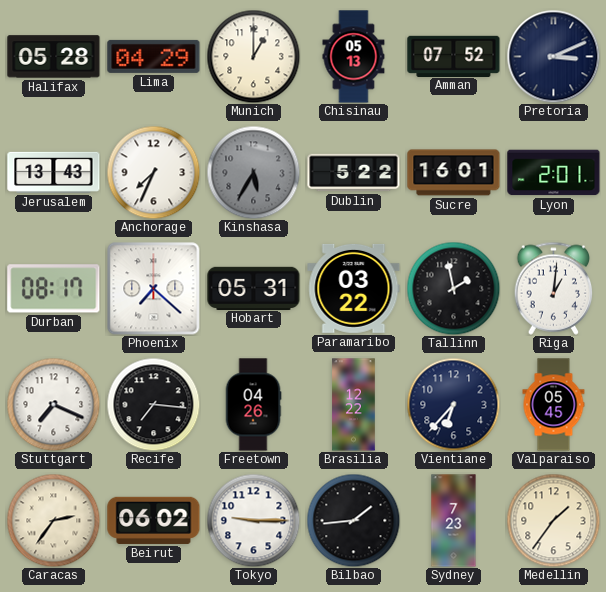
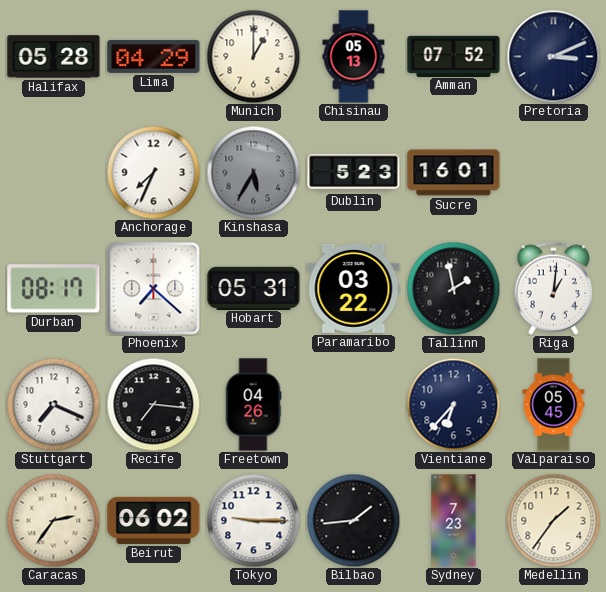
Jerusalem: 13:43 -> none
Dublin: 5:22 -> 5:23
Lyon: 2:01 -> none
Brasilia: 12:22 -> none
